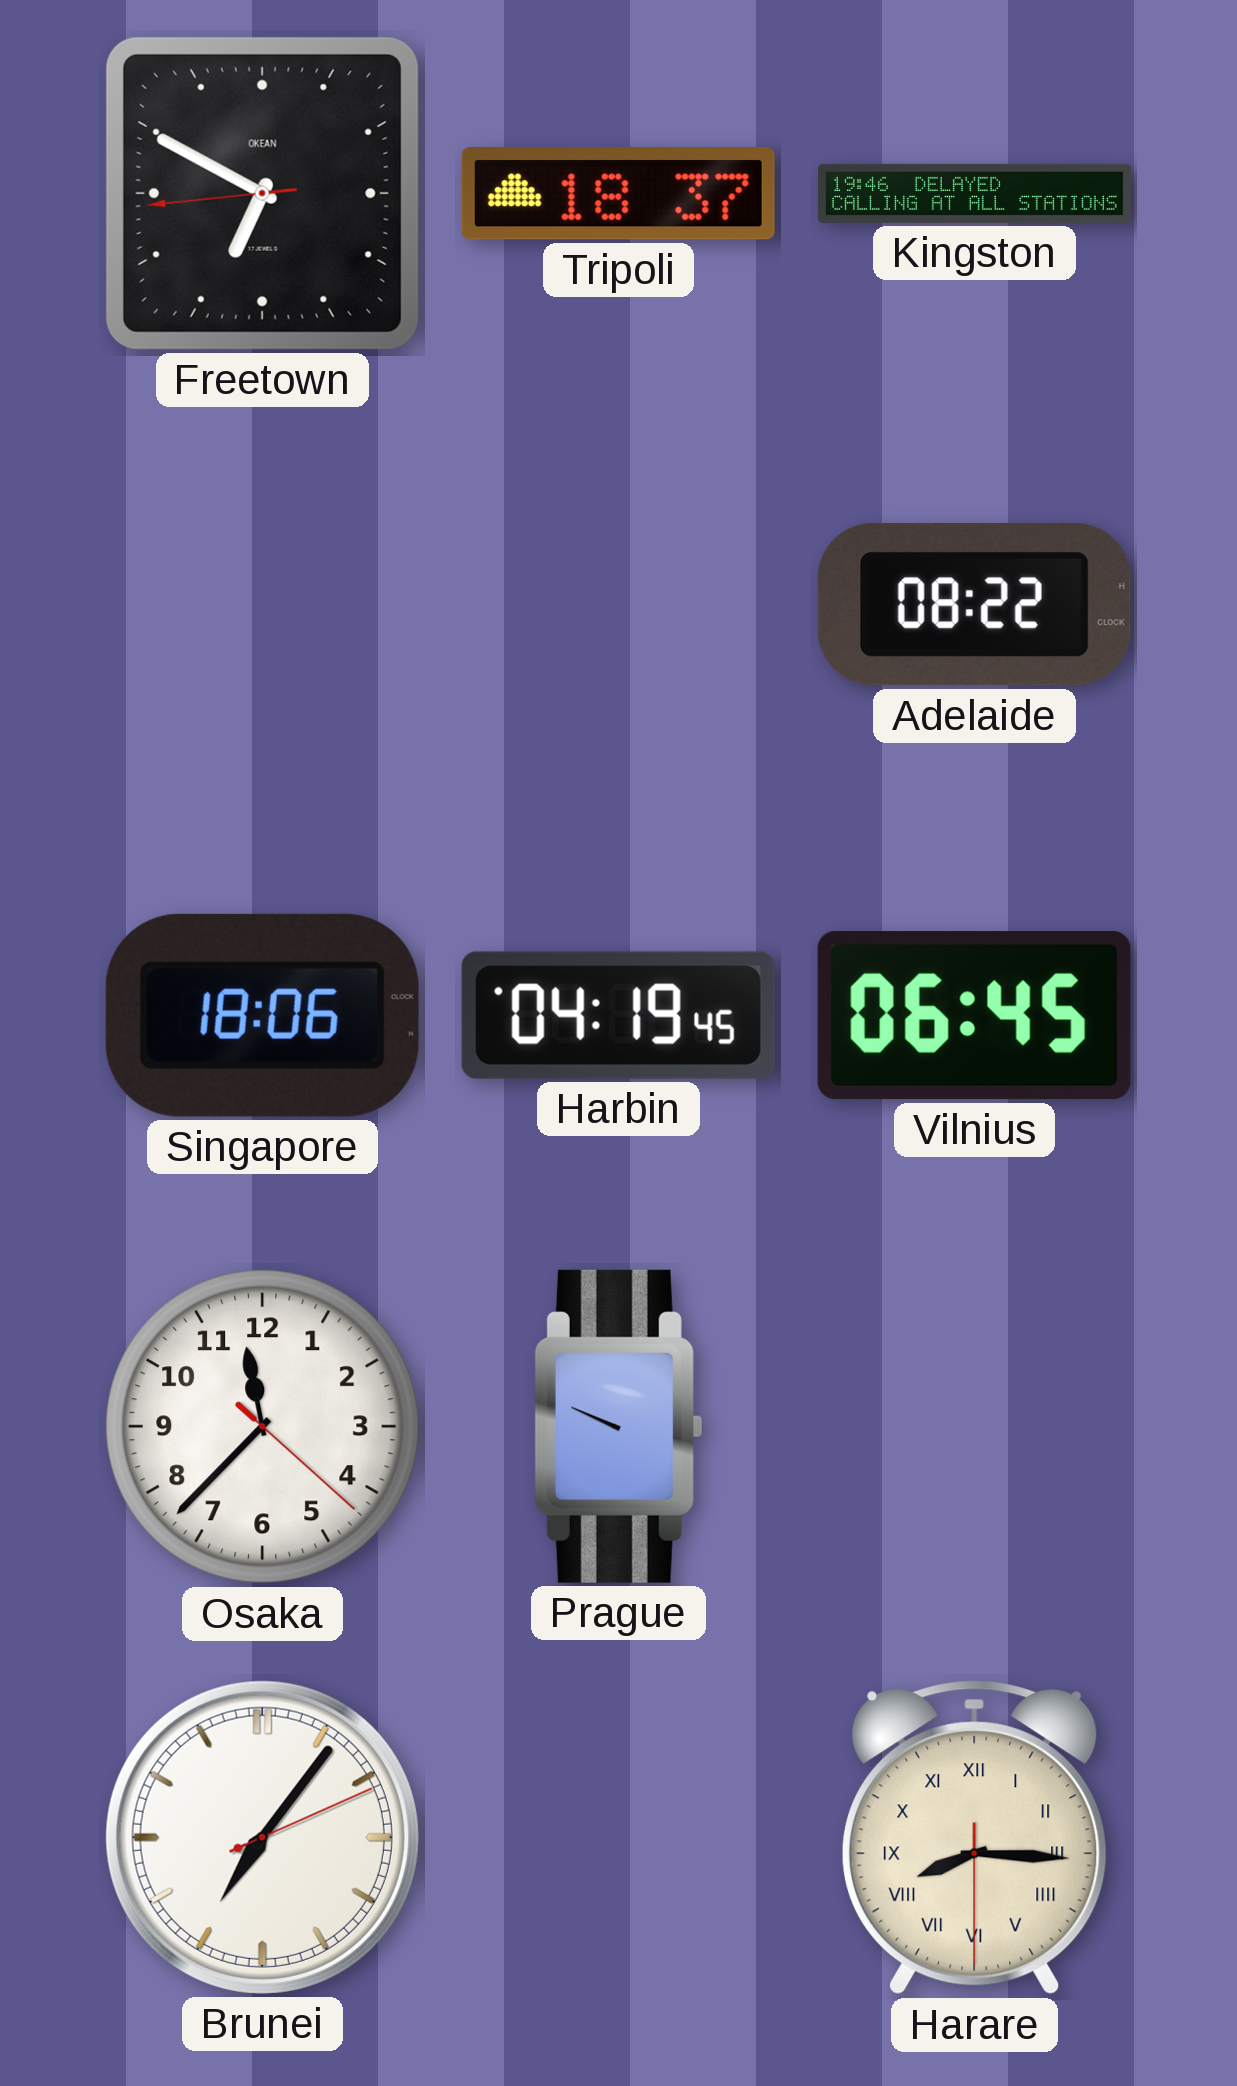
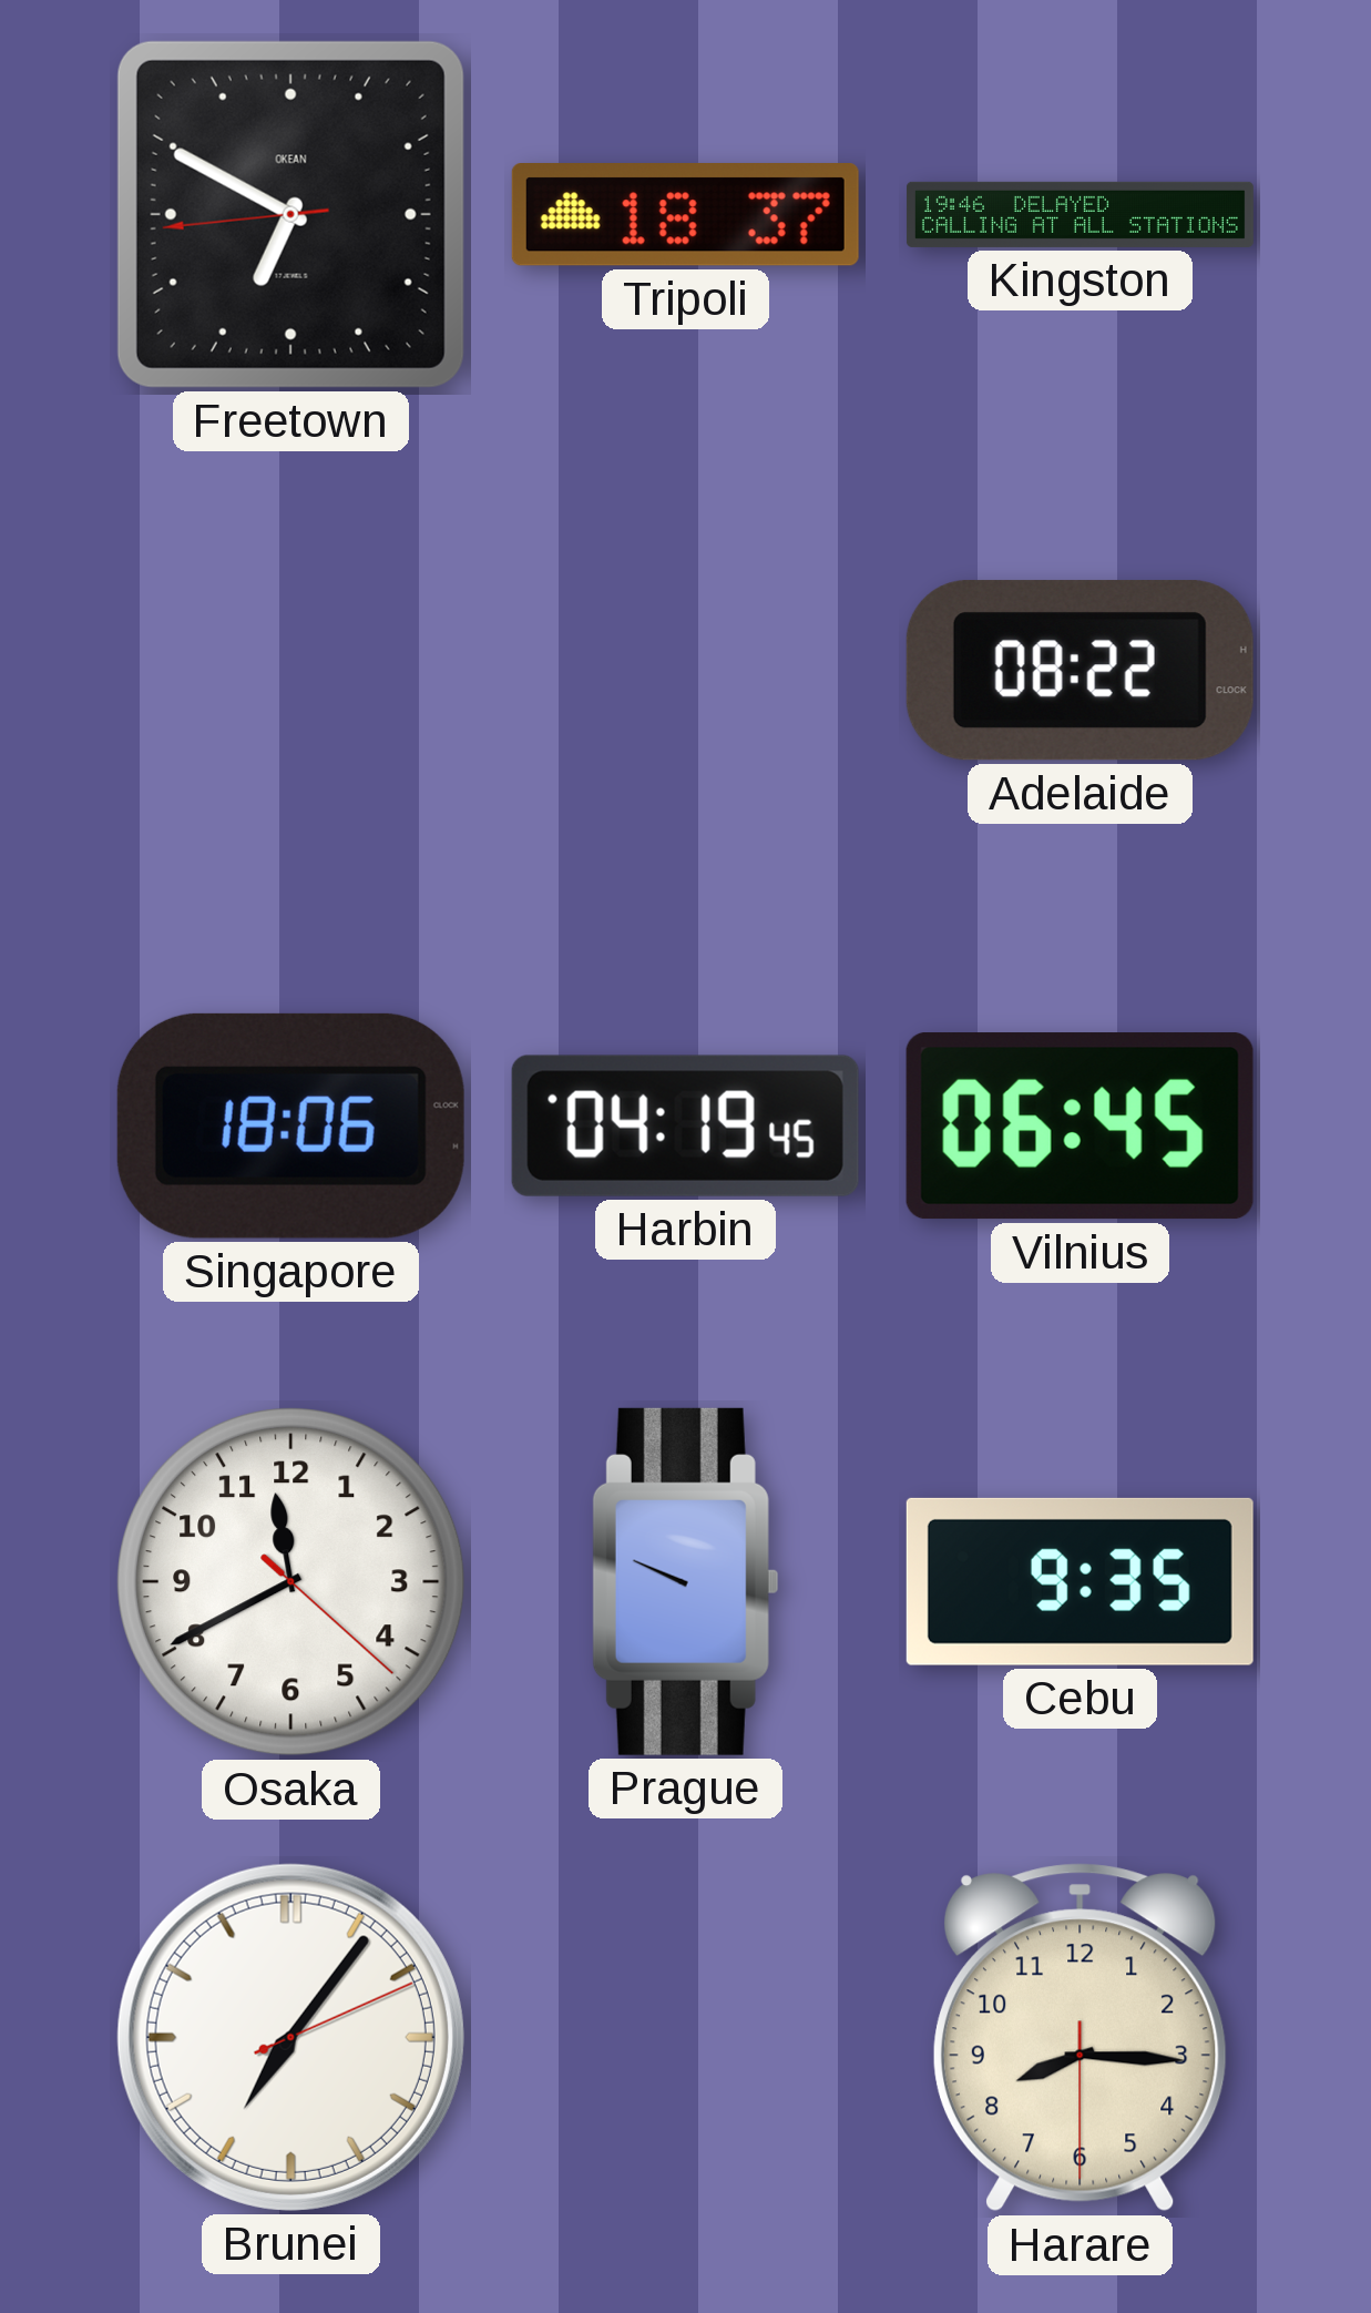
Osaka: 11:37 -> 11:40
Cebu: none -> 9:35
Harare numerals: Roman -> Arabic
